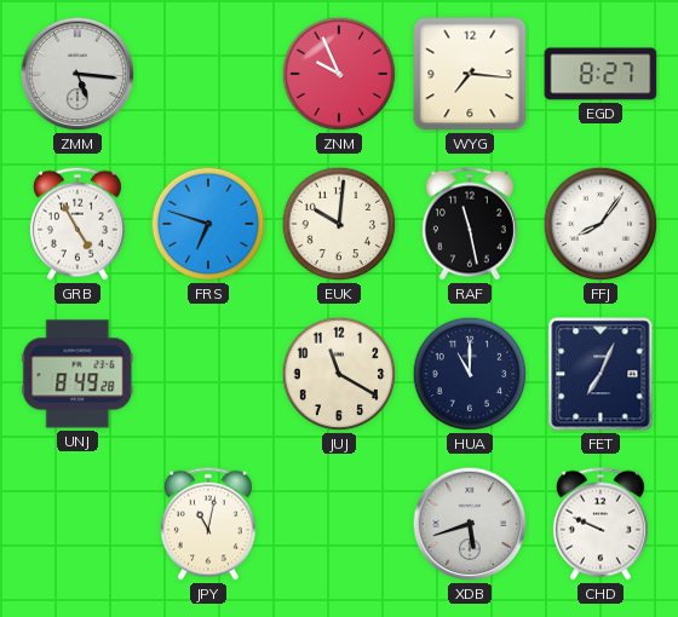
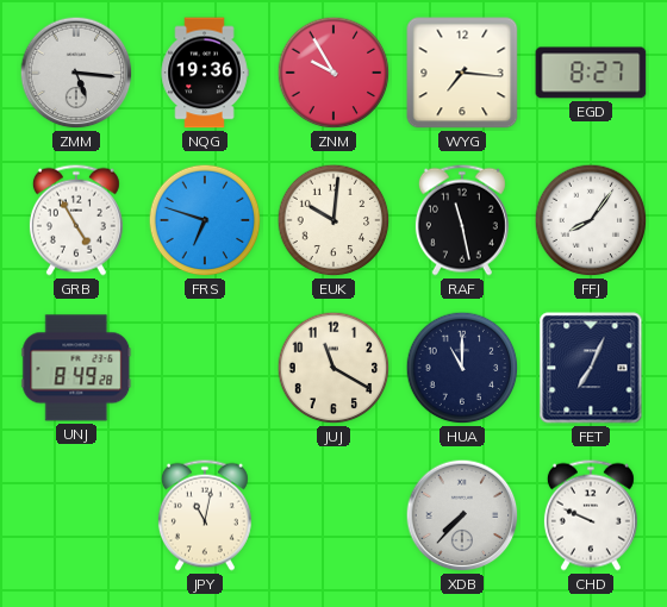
NQG: none -> 19:36
ZNM: 9:56 -> 9:55
XDB: 5:42 -> 7:37
